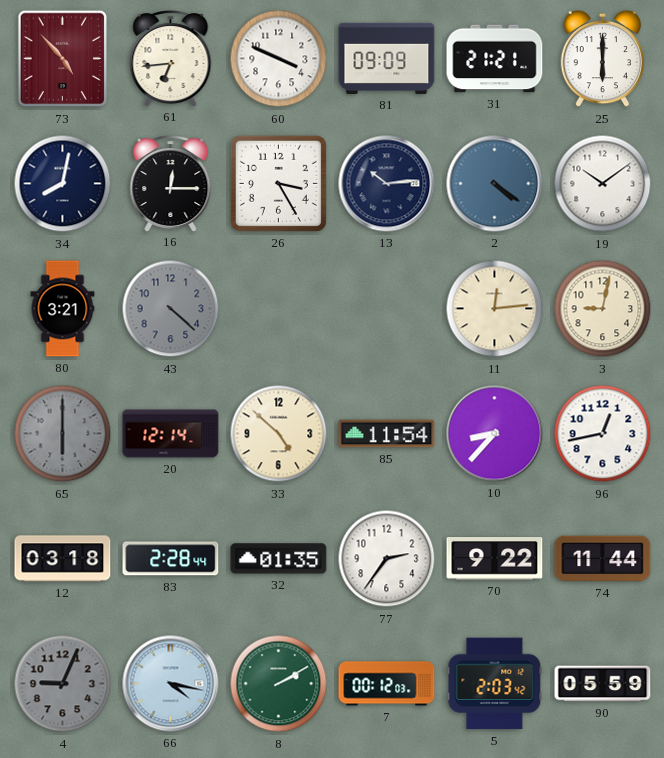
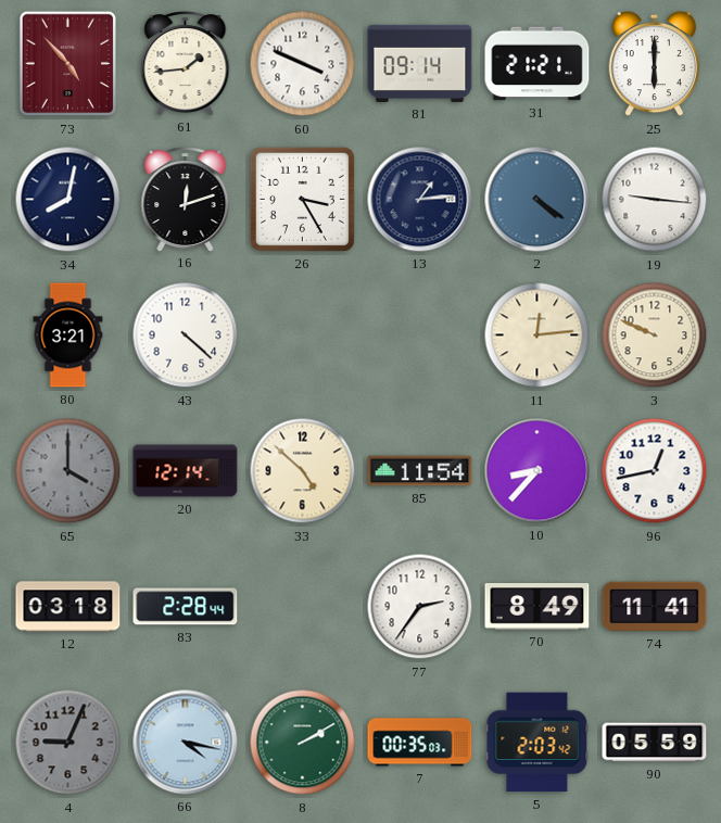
61: 6:44 -> 1:44
81: 09:09 -> 09:14
16: 12:15 -> 12:12
13: 10:14 -> 1:14
19: 10:09 -> 9:16
43 dial: grey -> white
3: 9:02 -> 9:49
65: 6:00 -> 4:00
32: 01:35 -> none
70: 9:22 -> 8:49
74: 11:44 -> 11:41
7: 00:12 -> 00:35
